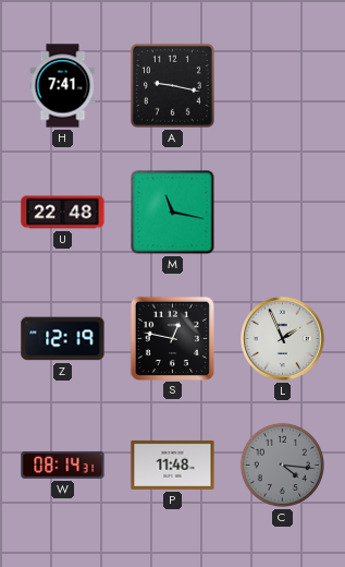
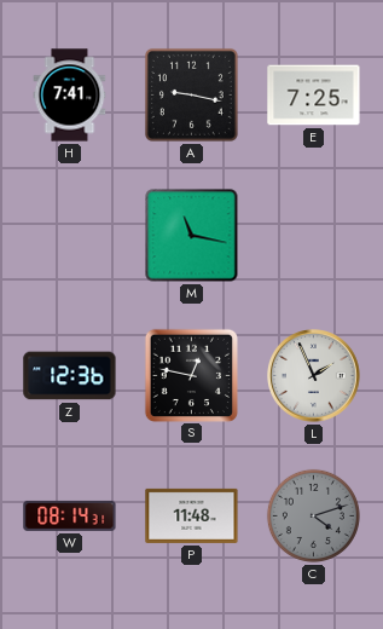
E: none -> 7:25
U: 22:48 -> none
Z: 12:19 -> 12:36
C: 4:16 -> 4:12
